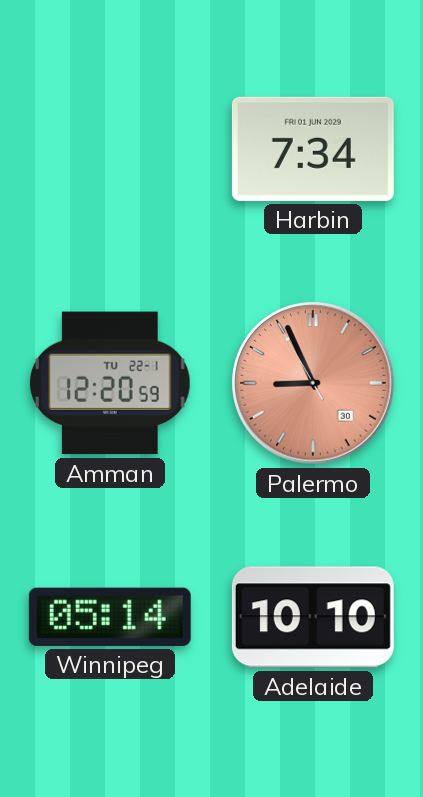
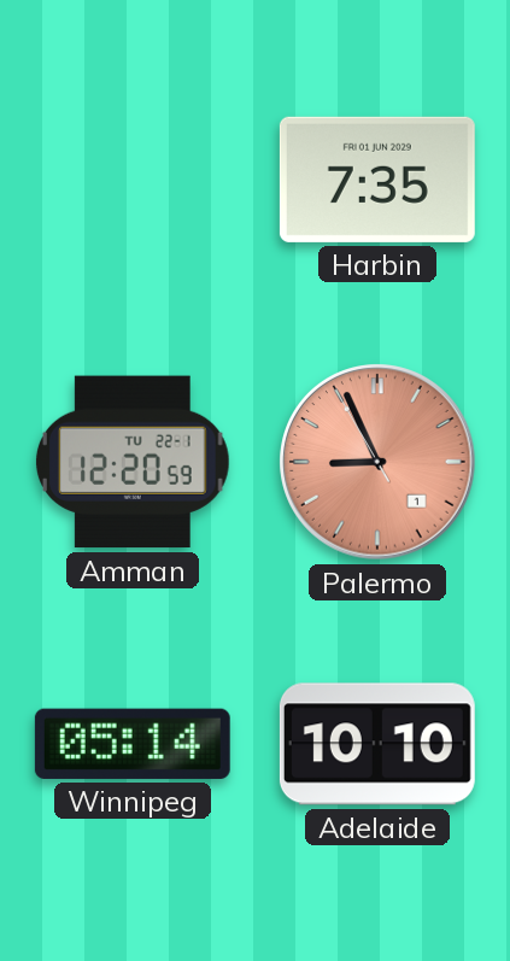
Harbin: 7:34 -> 7:35
Palermo date: 30 -> 1
